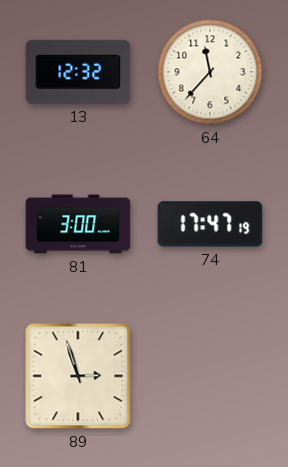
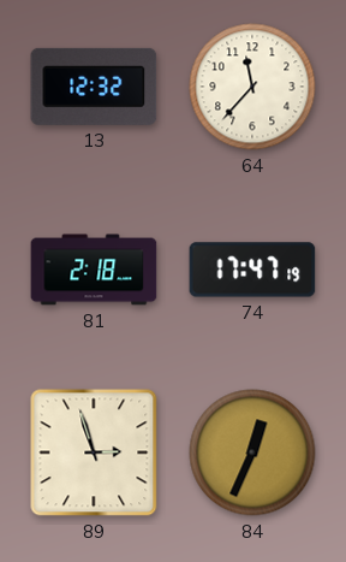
81: 3:00 -> 2:18
84: none -> 12:34
